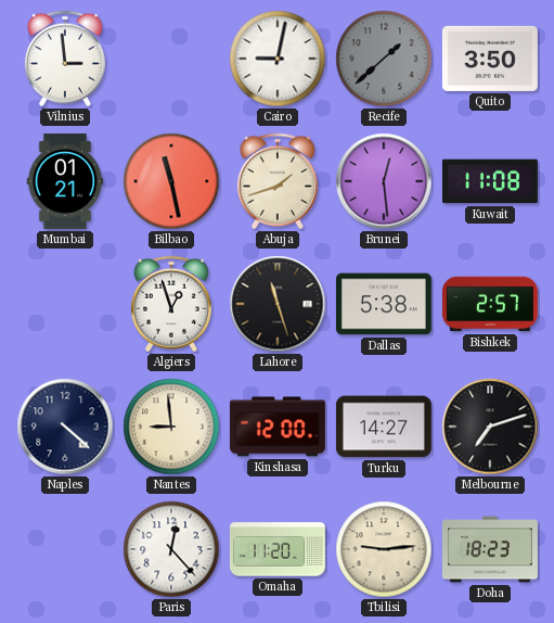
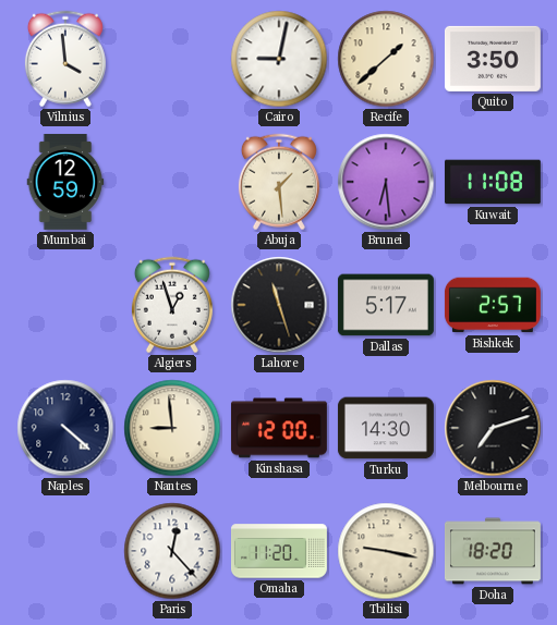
Vilnius: 2:59 -> 3:59
Recife dial: grey -> cream
Mumbai: 01:21 -> 12:59
Bilbao: 11:28 -> none
Abuja: 1:42 -> 1:29
Brunei: 12:29 -> 6:29
Dallas: 5:38 -> 5:17
Turku: 14:27 -> 14:30
Tbilisi: 9:14 -> 9:17
Doha: 18:23 -> 18:20
